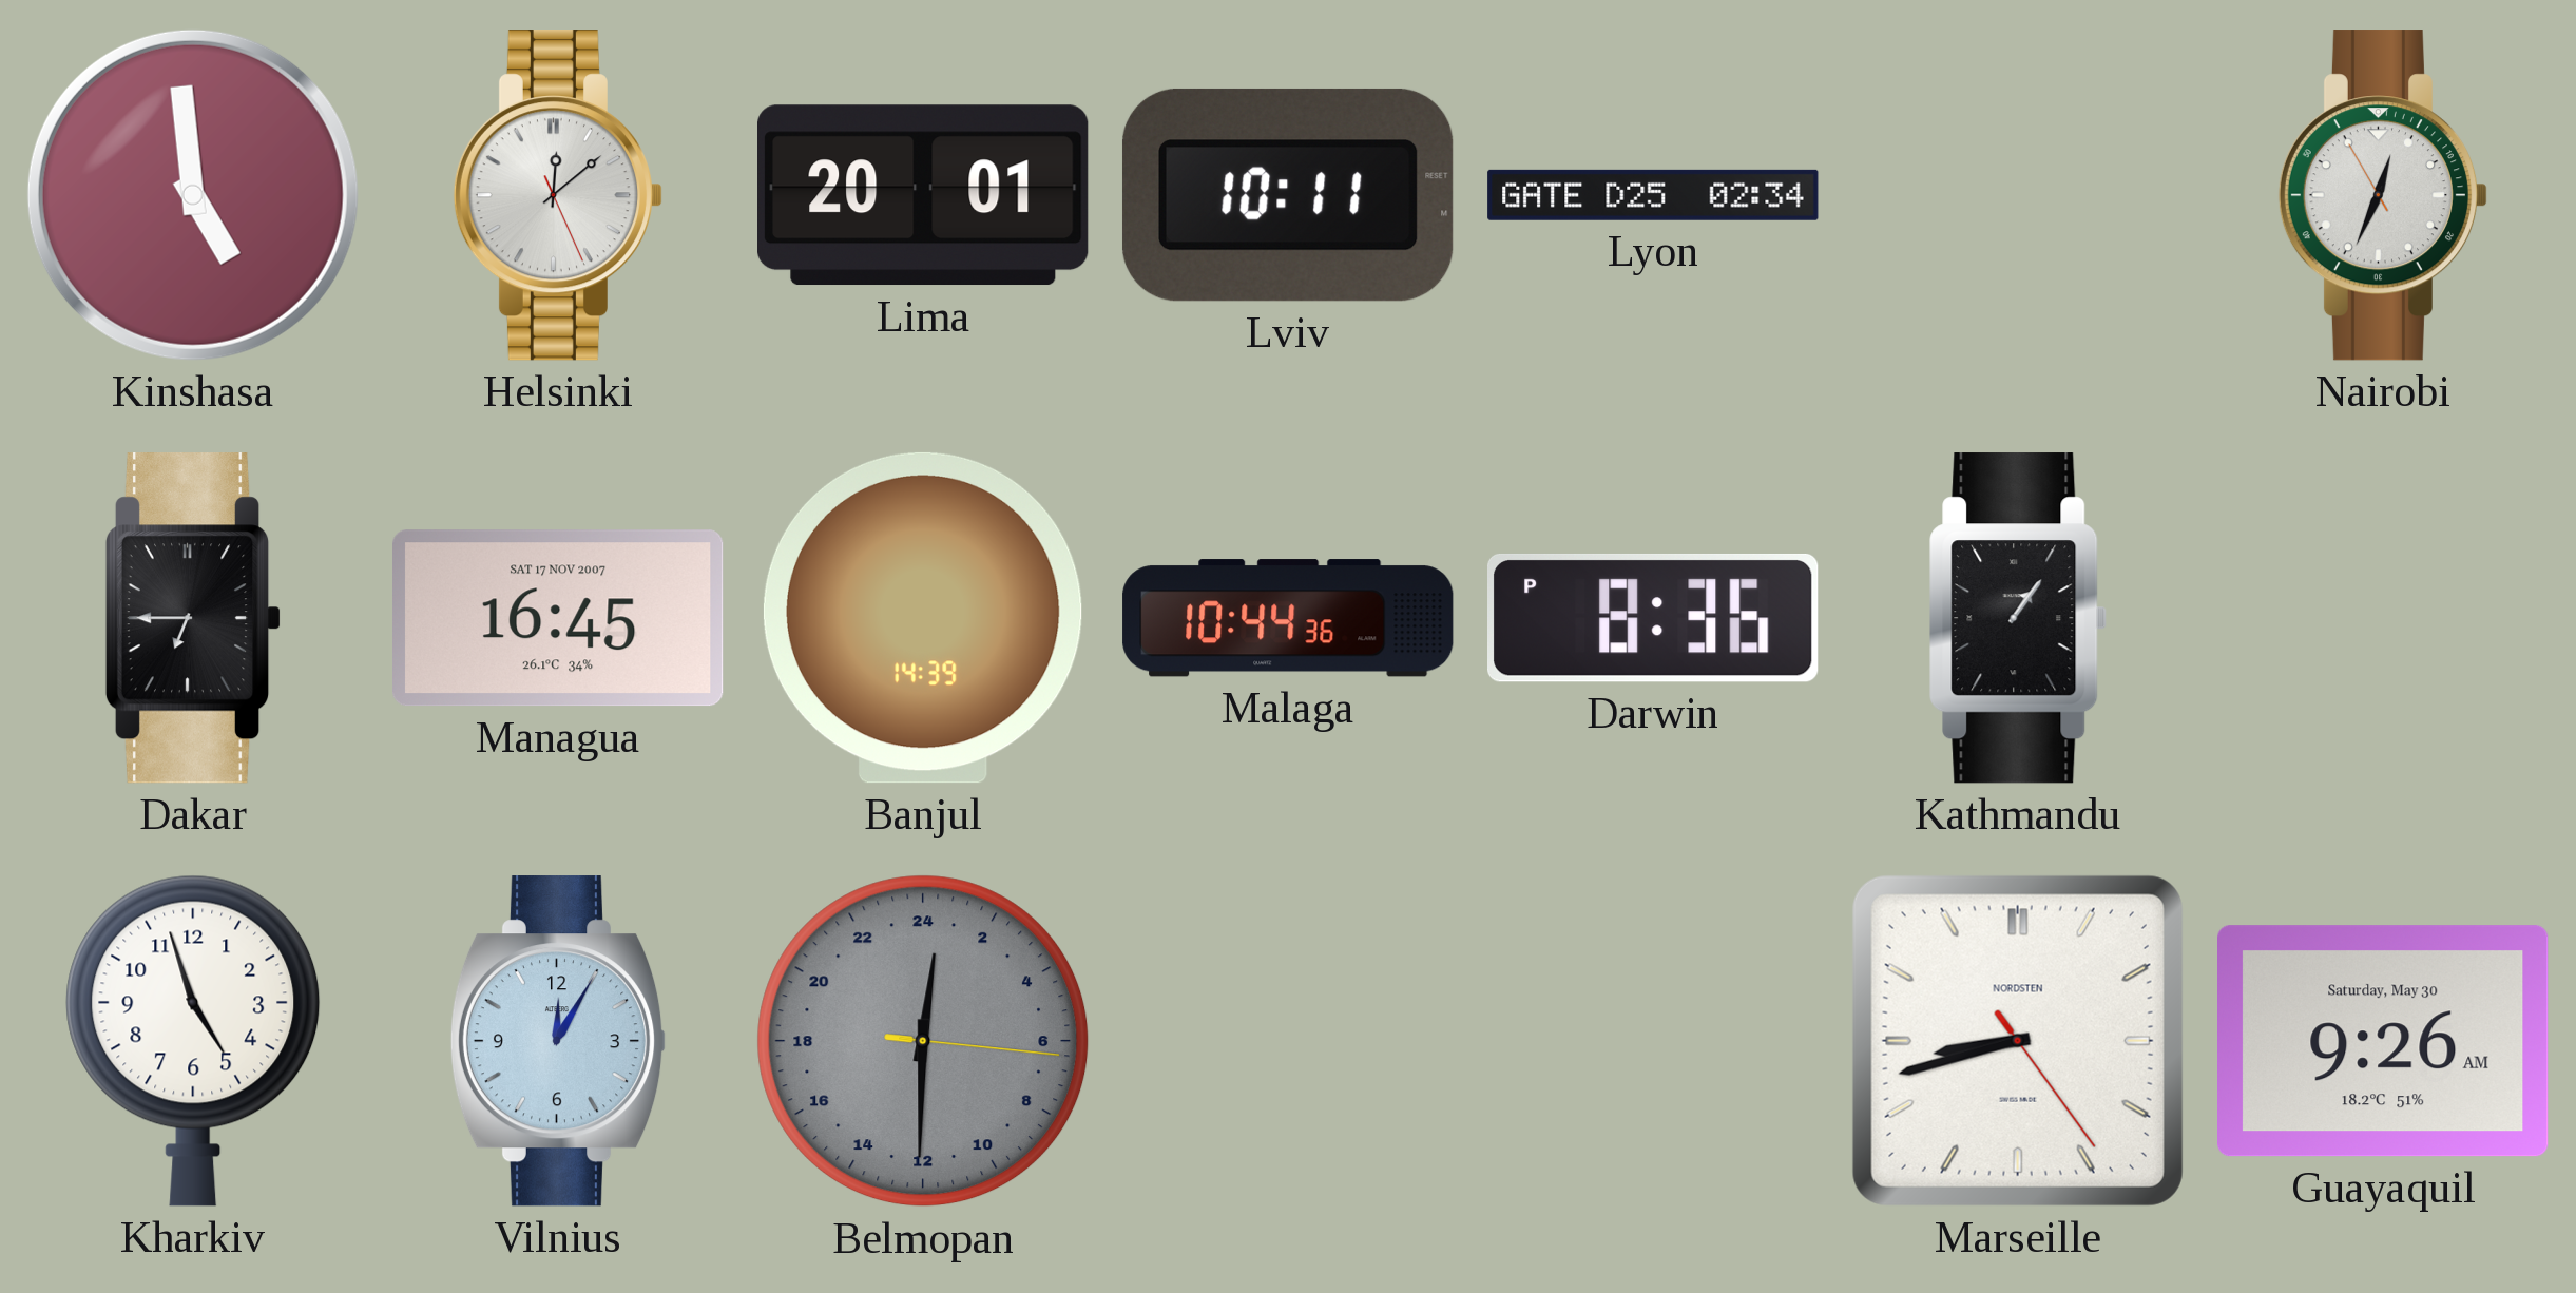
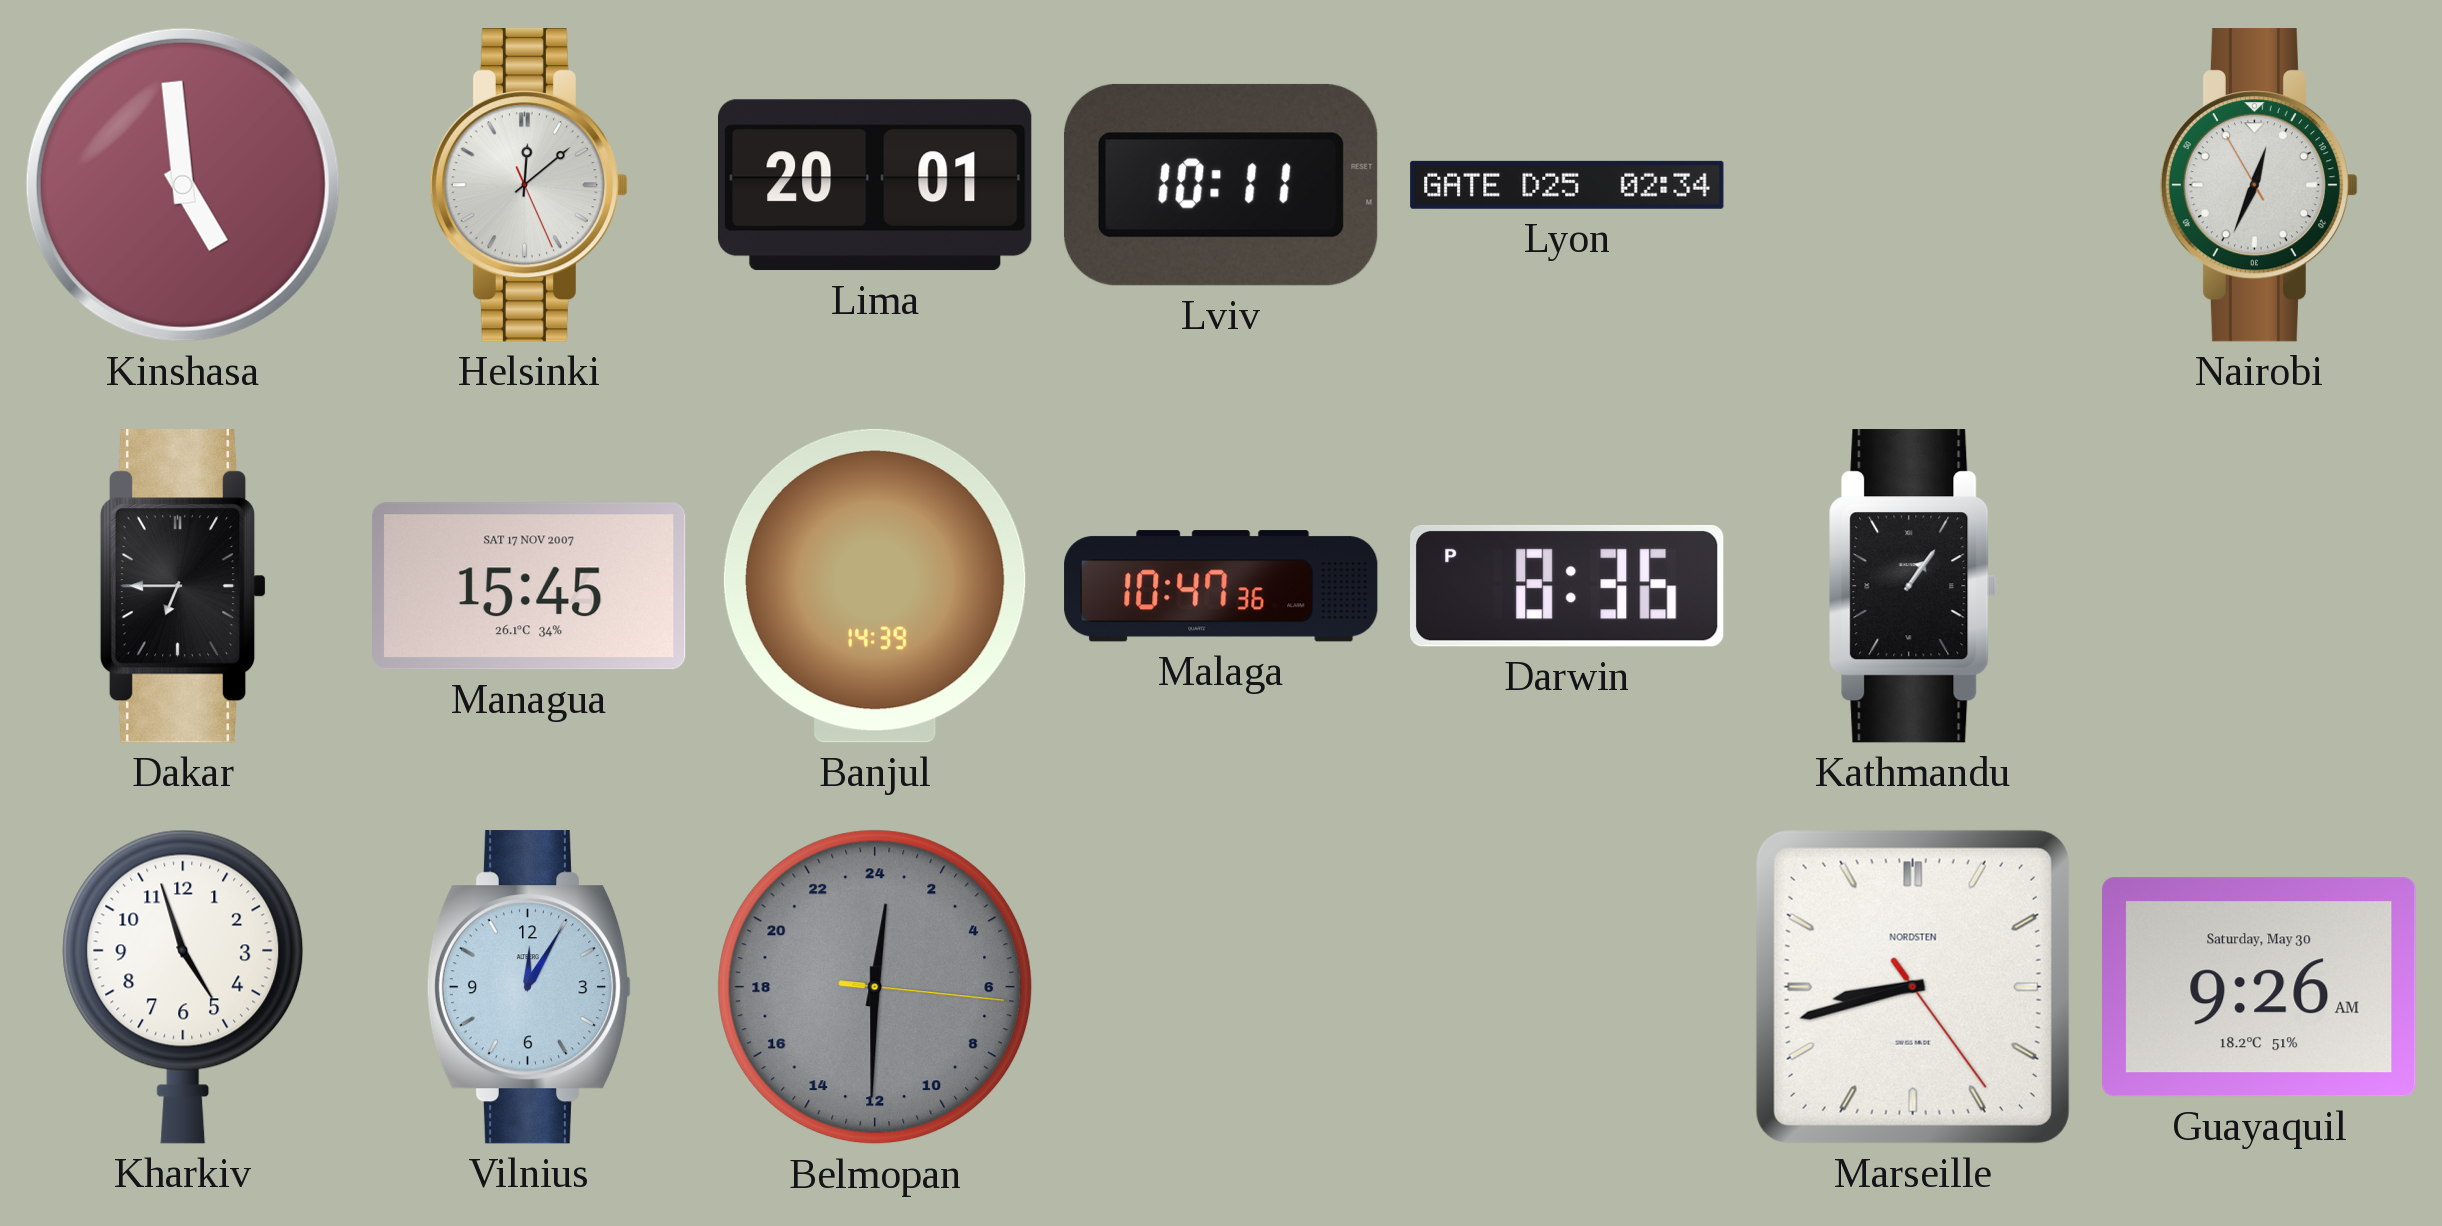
Managua: 16:45 -> 15:45
Malaga: 10:44 -> 10:47
